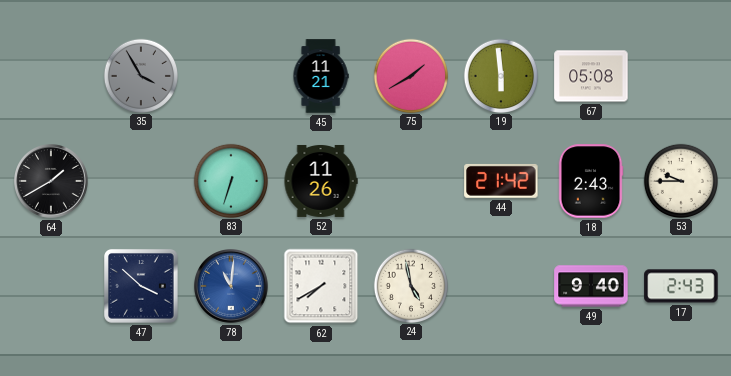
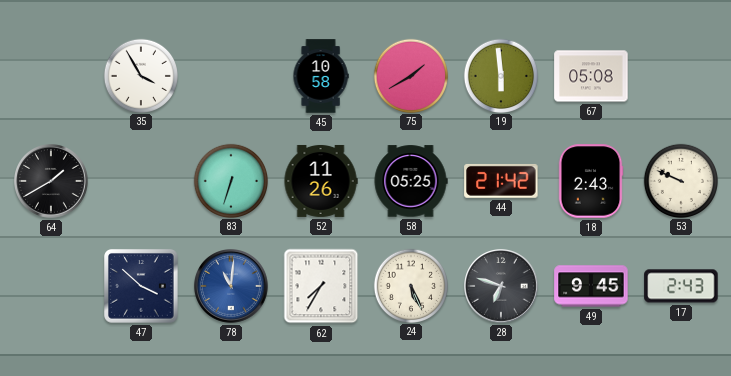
35 dial: grey -> white
45: 11:21 -> 10:58
58: none -> 05:25
53: 9:45 -> 9:49
62: 7:40 -> 7:35
24: 4:58 -> 5:26
28: none -> 6:48
49: 9:40 -> 9:45
